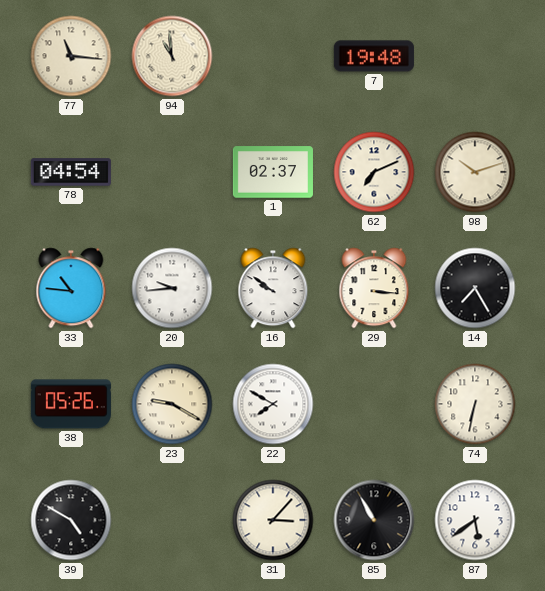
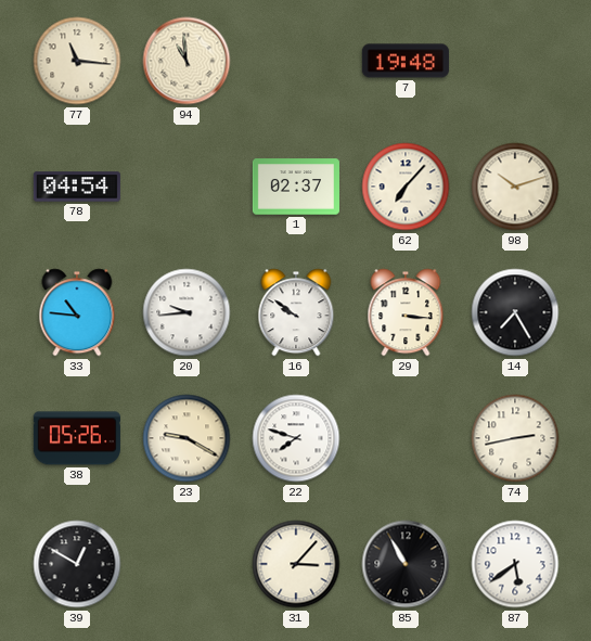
62: 7:11 -> 7:07
22: 7:50 -> 7:48
74: 6:32 -> 2:43
39: 4:50 -> 12:50
